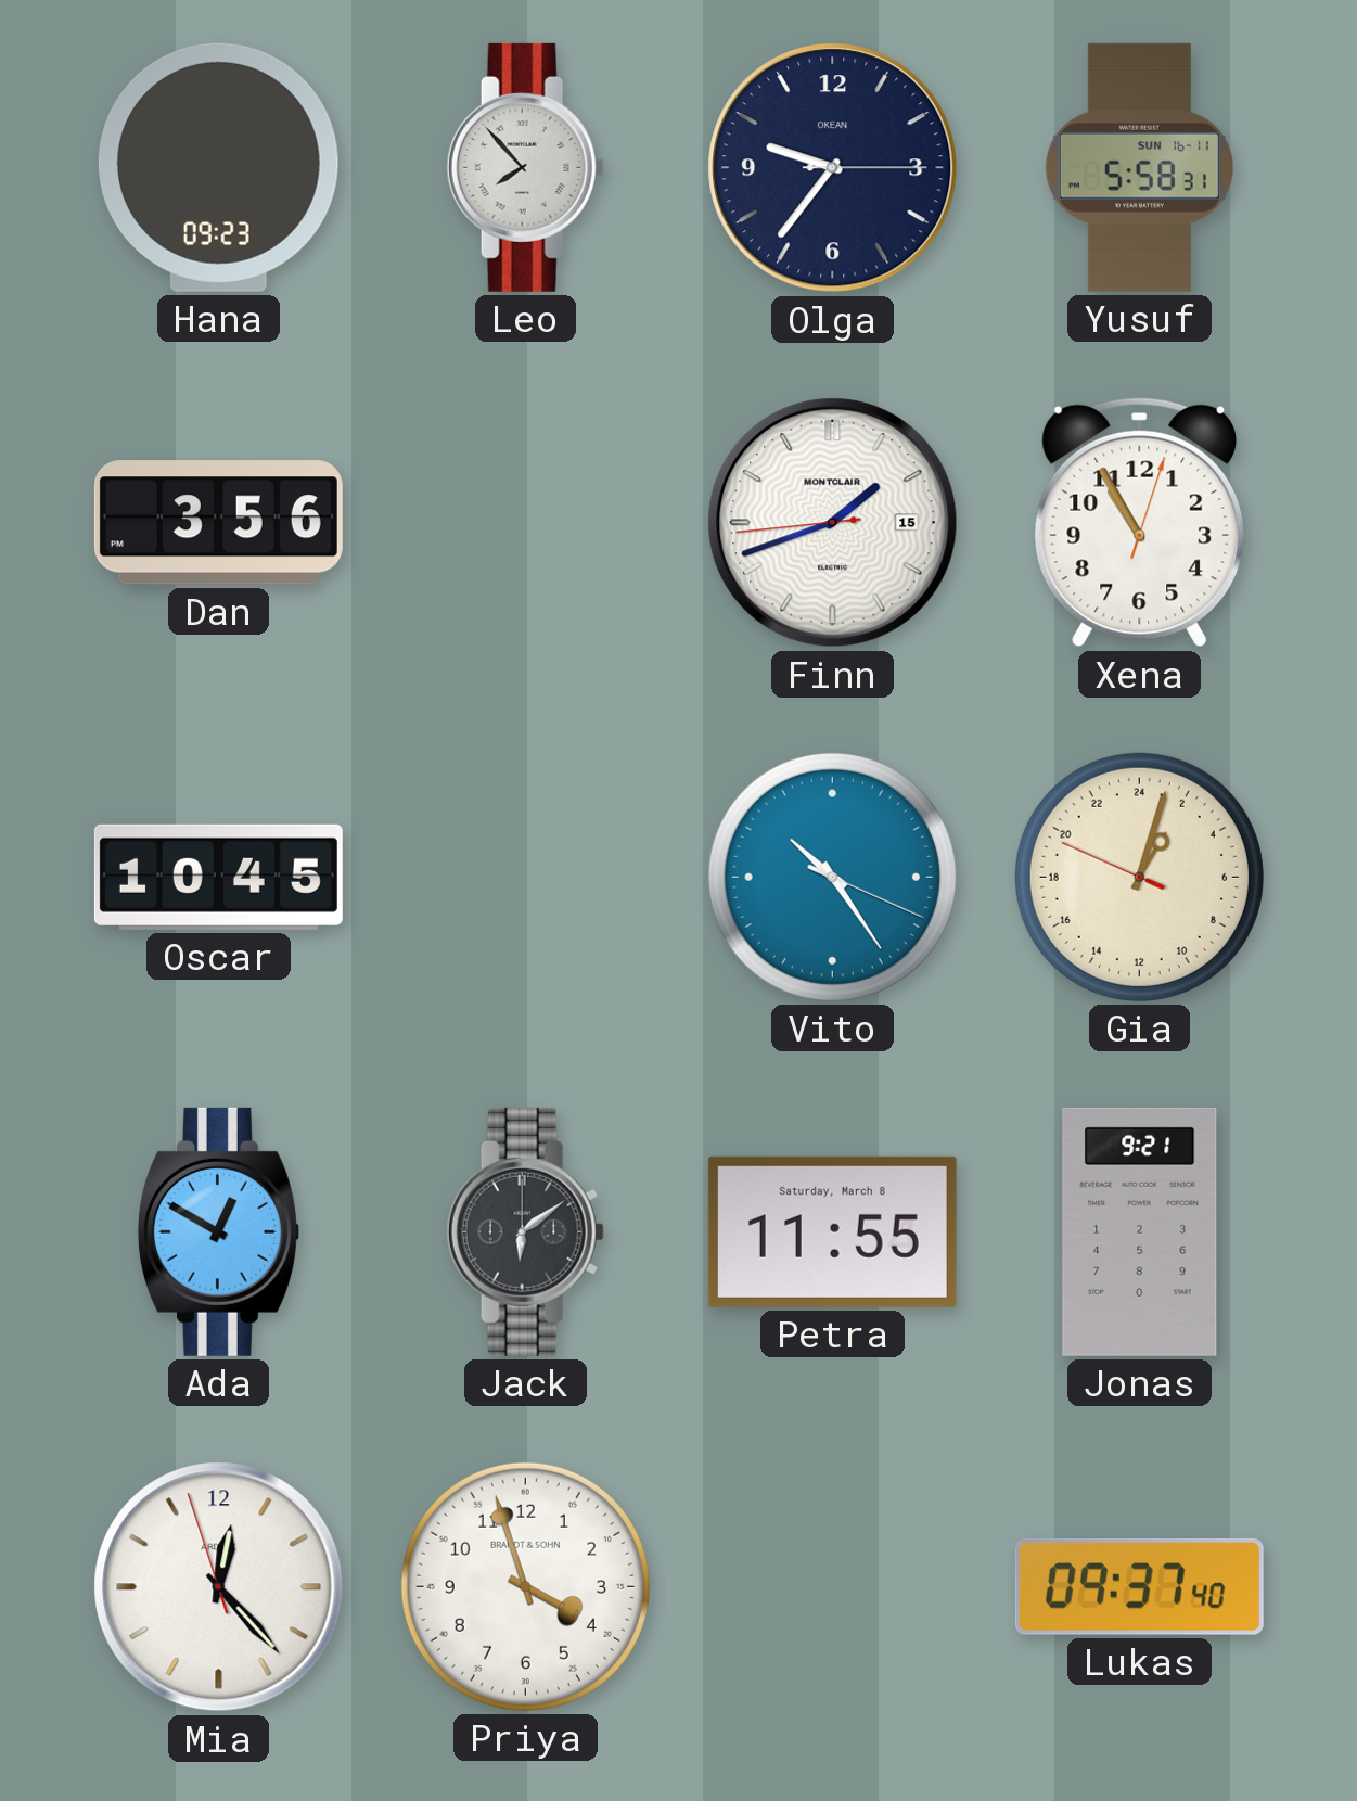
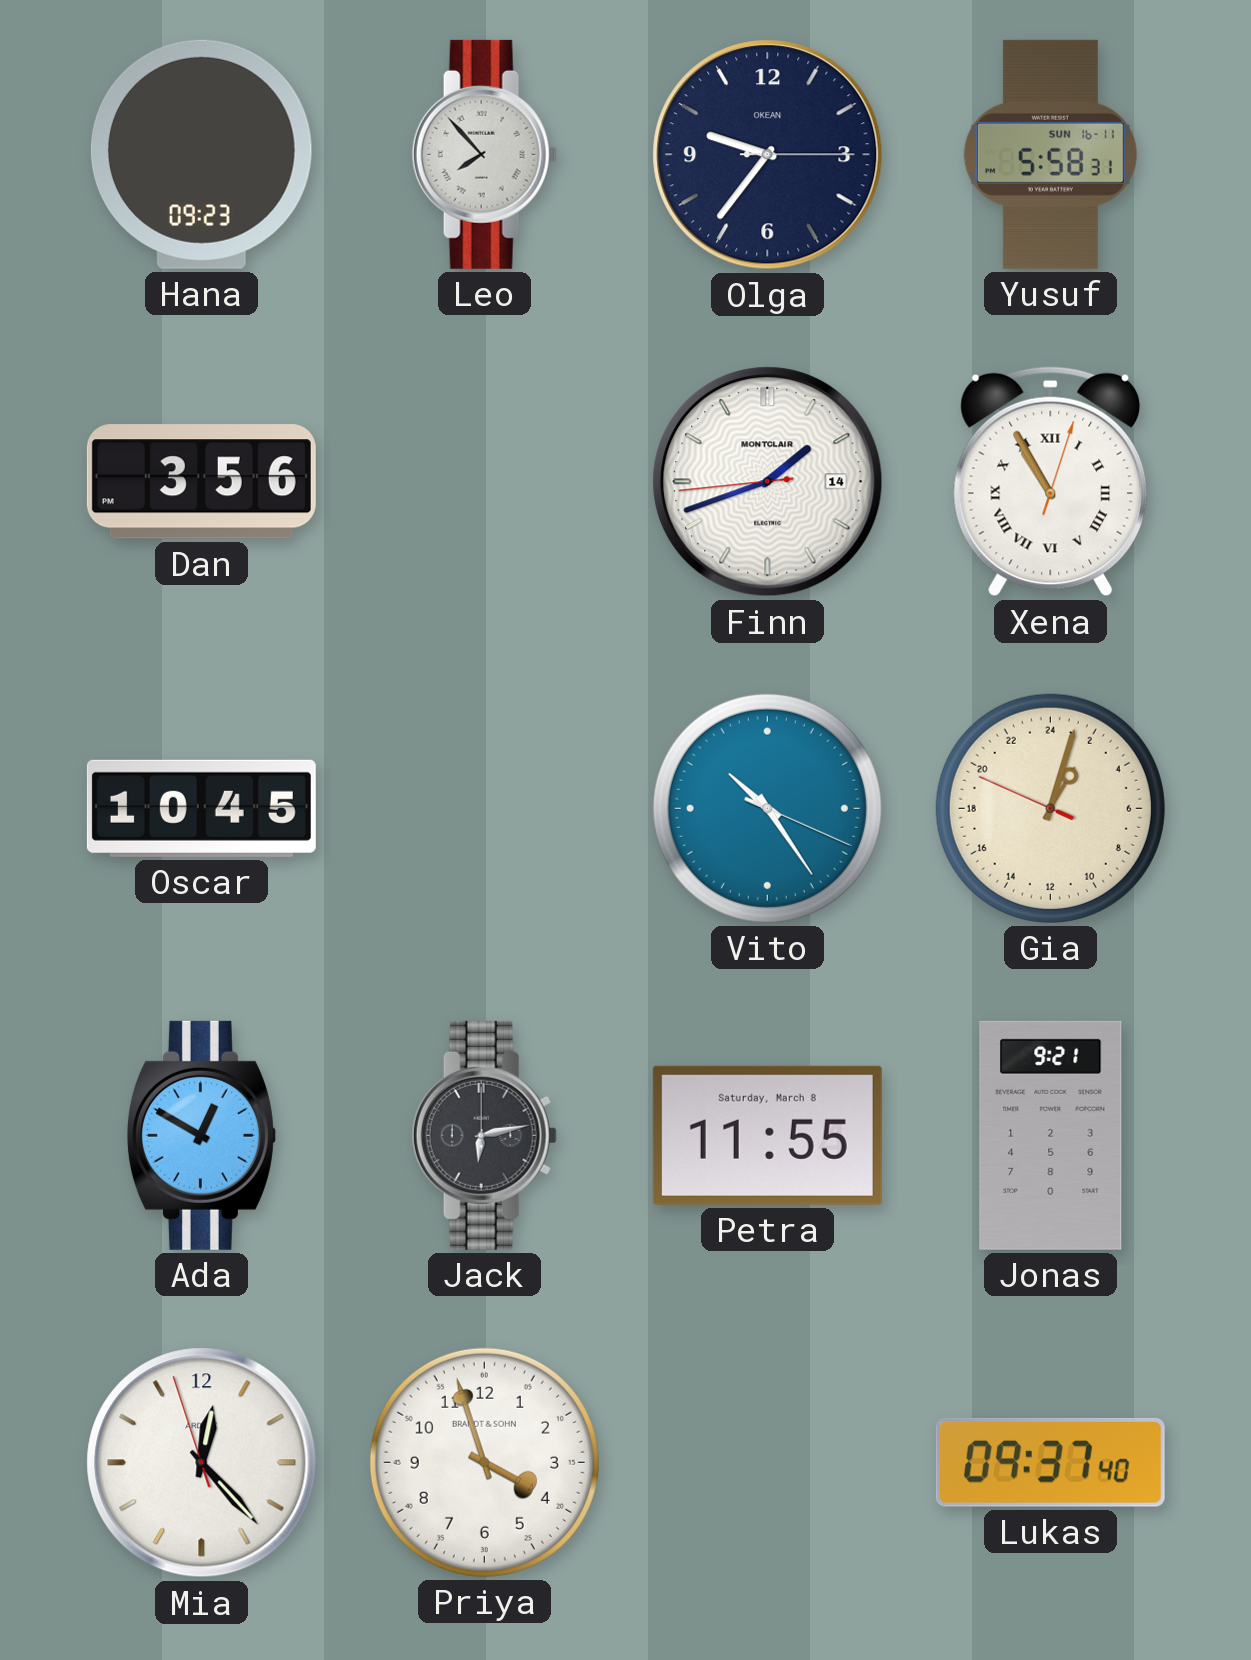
Finn date: 15 -> 14
Xena numerals: Arabic -> Roman
Jack: 6:09 -> 6:13
